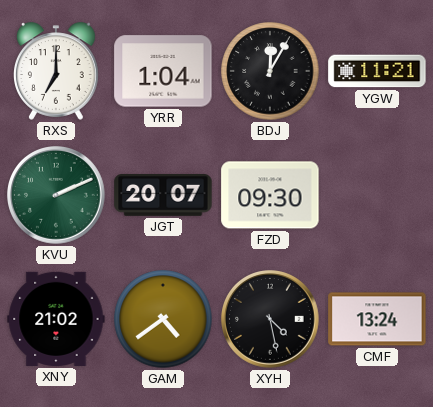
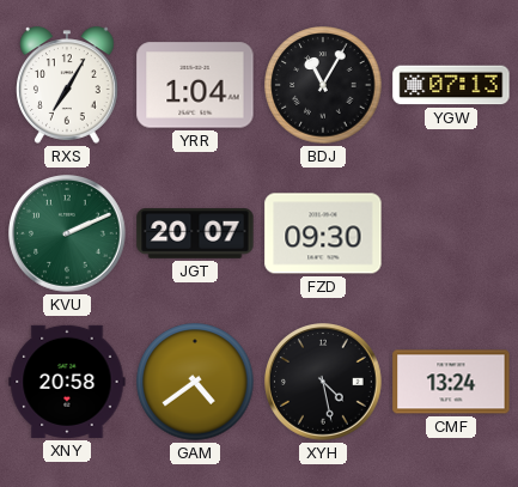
RXS: 7:00 -> 7:05
BDJ: 12:05 -> 11:05
YGW: 11:21 -> 07:13
XNY: 21:02 -> 20:58
